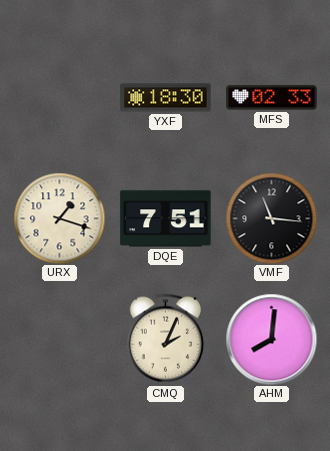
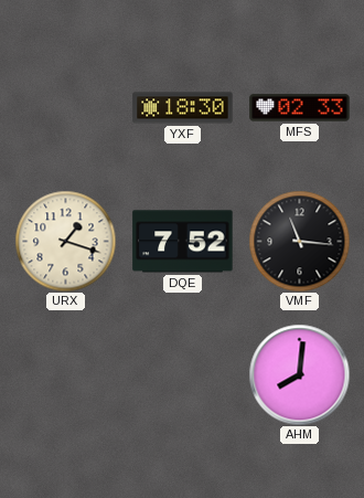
DQE: 7:51 -> 7:52
CMQ: 2:04 -> none
